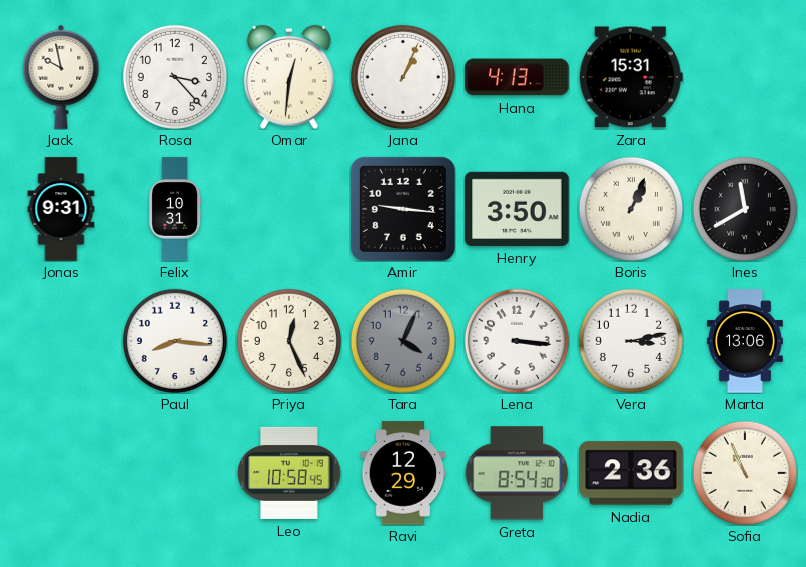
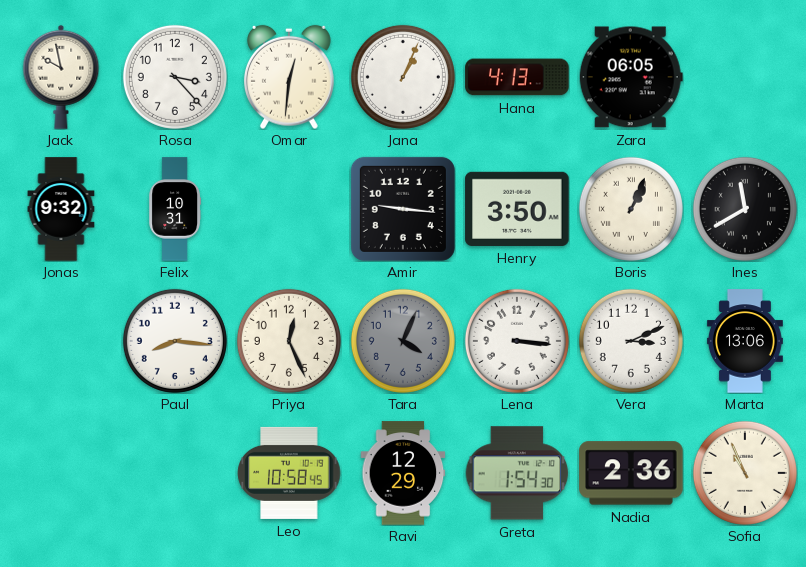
Zara: 15:31 -> 06:05
Jonas: 9:31 -> 9:32
Vera: 3:13 -> 3:11
Greta: 8:54 -> 1:54
